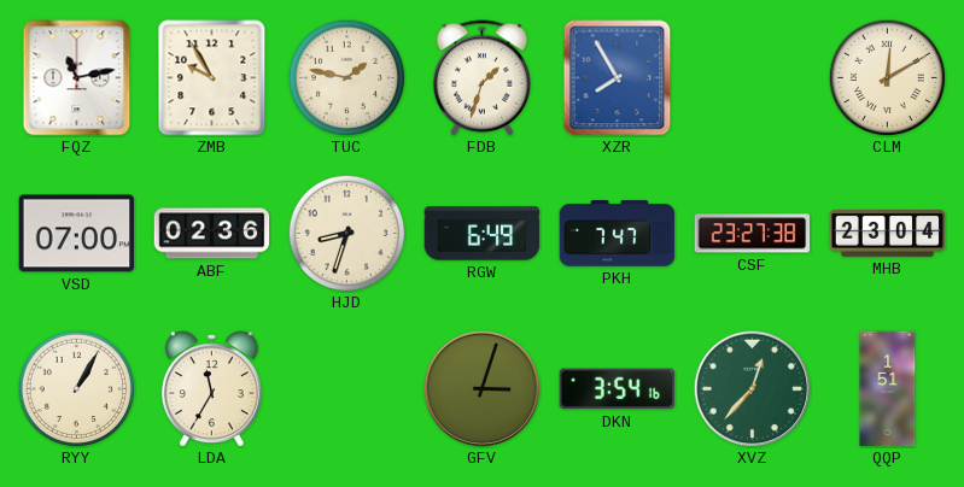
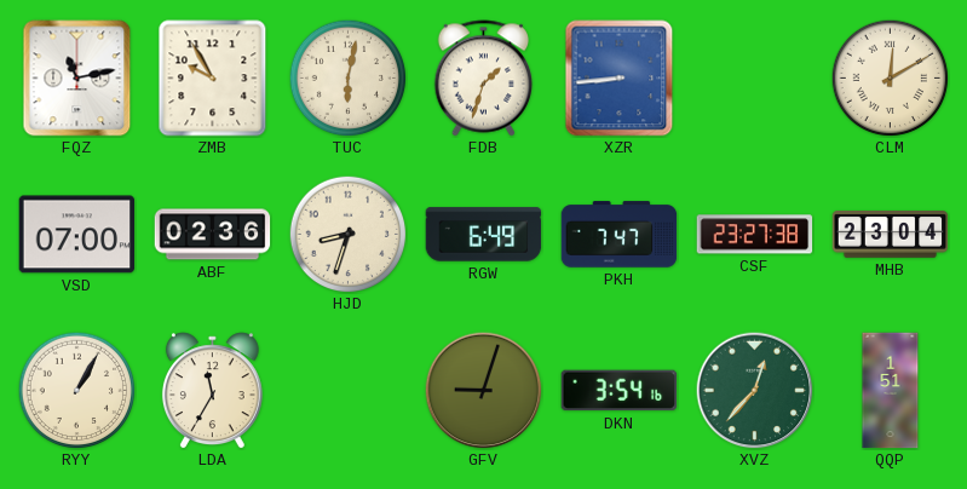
TUC: 1:47 -> 6:02
XZR: 7:55 -> 8:44
GFV: 3:03 -> 9:03
